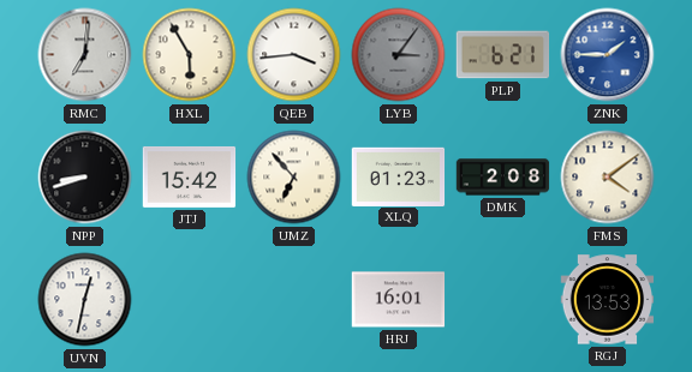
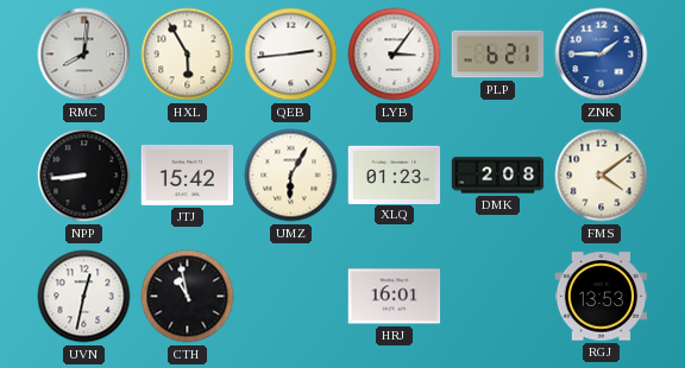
RMC: 7:01 -> 8:01
QEB: 3:44 -> 2:44
LYB dial: grey -> white
NPP: 8:42 -> 8:44
UMZ: 6:53 -> 6:05
CTH: none -> 10:58
